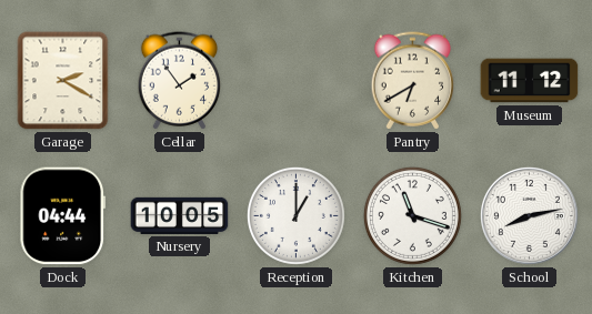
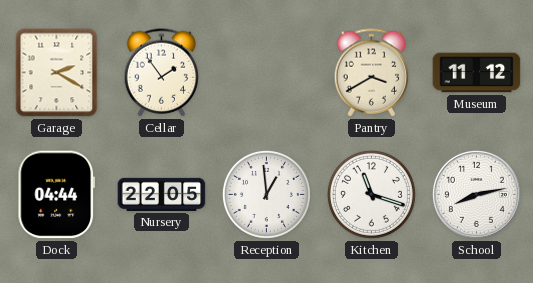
Pantry: 6:40 -> 3:40
Nursery: 10:05 -> 22:05
Reception: 1:00 -> 12:59
